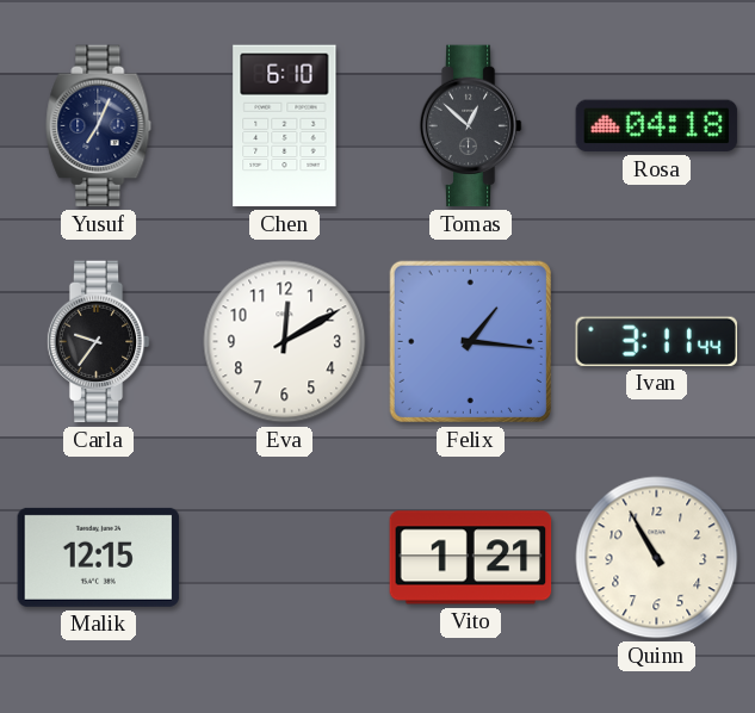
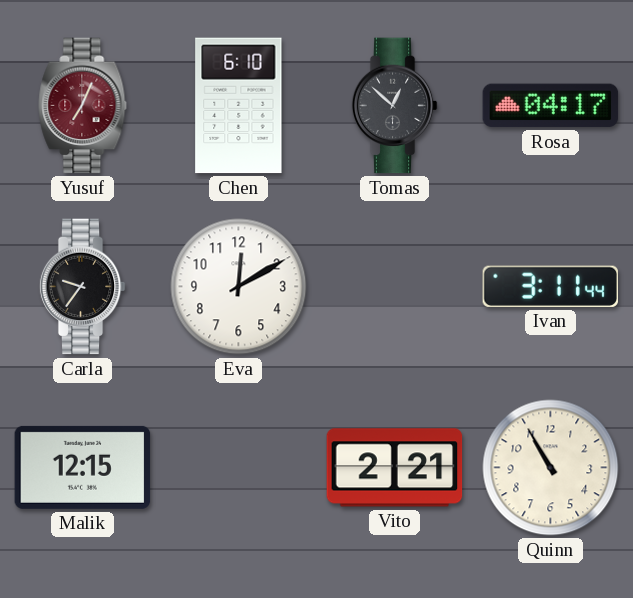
Yusuf dial: navy -> burgundy
Rosa: 04:18 -> 04:17
Felix: 1:16 -> none
Vito: 1:21 -> 2:21
